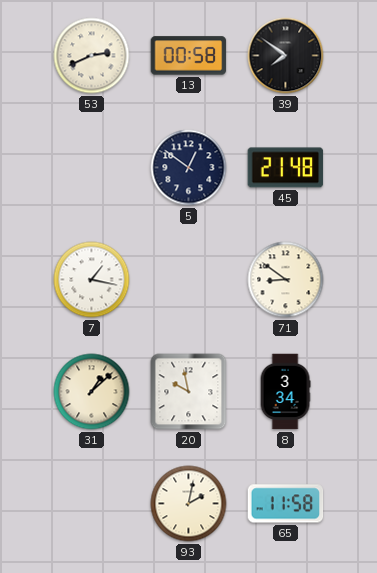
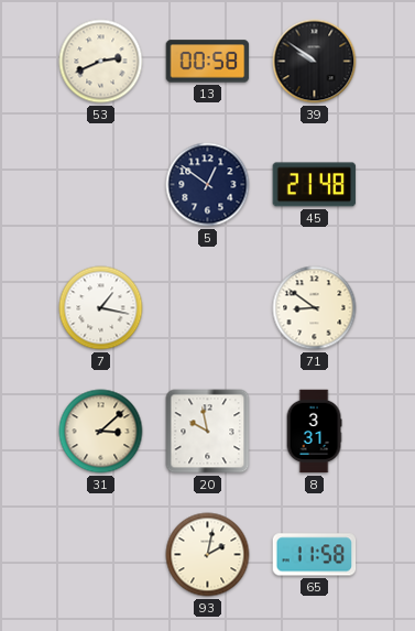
39: 7:51 -> 9:51
31: 1:08 -> 3:08
8: 3:34 -> 3:31
